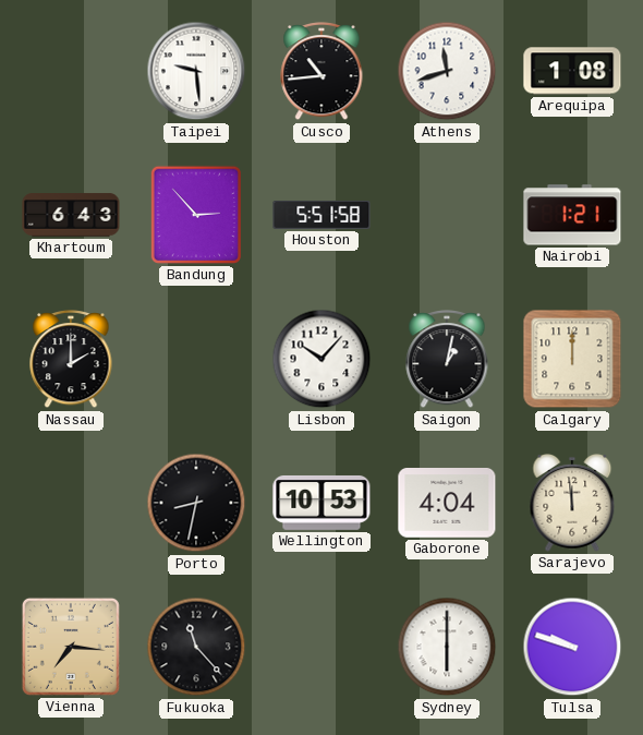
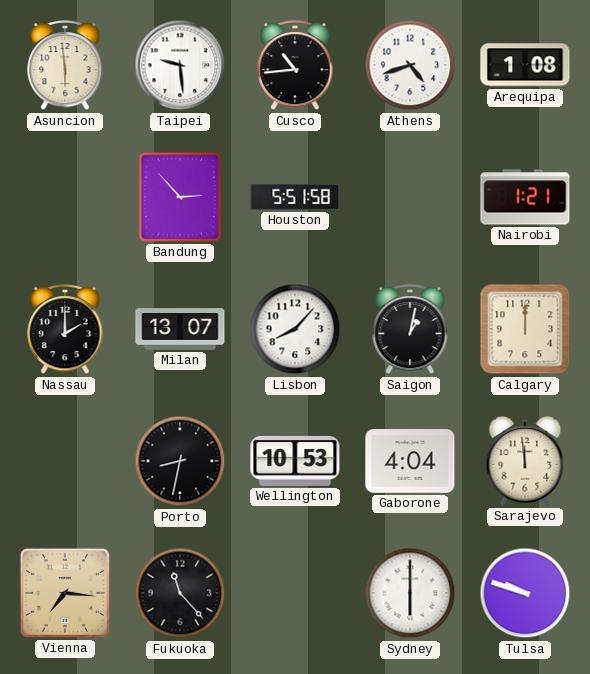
Asuncion: none -> 5:59
Athens: 11:42 -> 4:42
Khartoum: 6:43 -> none
Milan: none -> 13:07
Lisbon: 10:07 -> 8:07
